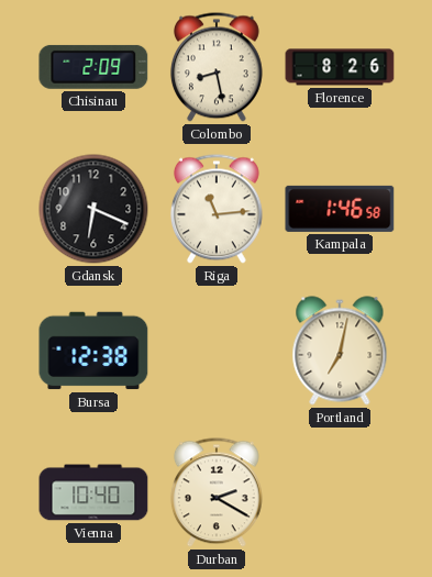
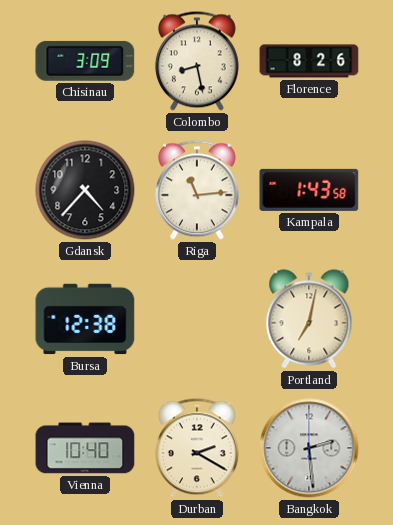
Chisinau: 2:09 -> 3:09
Gdansk: 6:19 -> 4:37
Kampala: 1:46 -> 1:43
Bangkok: none -> 2:29
